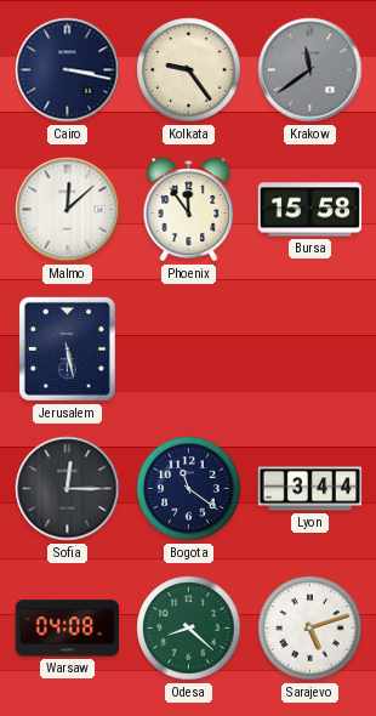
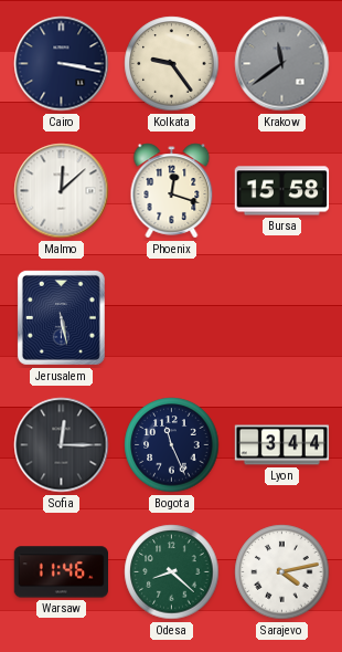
Phoenix: 11:54 -> 12:18
Bogota: 11:21 -> 11:26
Warsaw: 04:08 -> 11:46
Sarajevo: 5:12 -> 4:13
